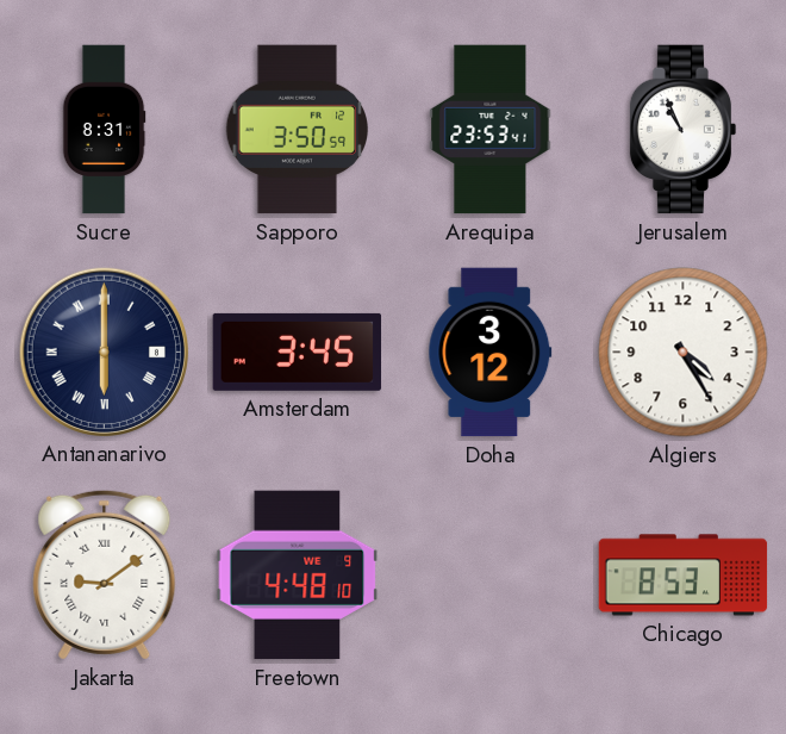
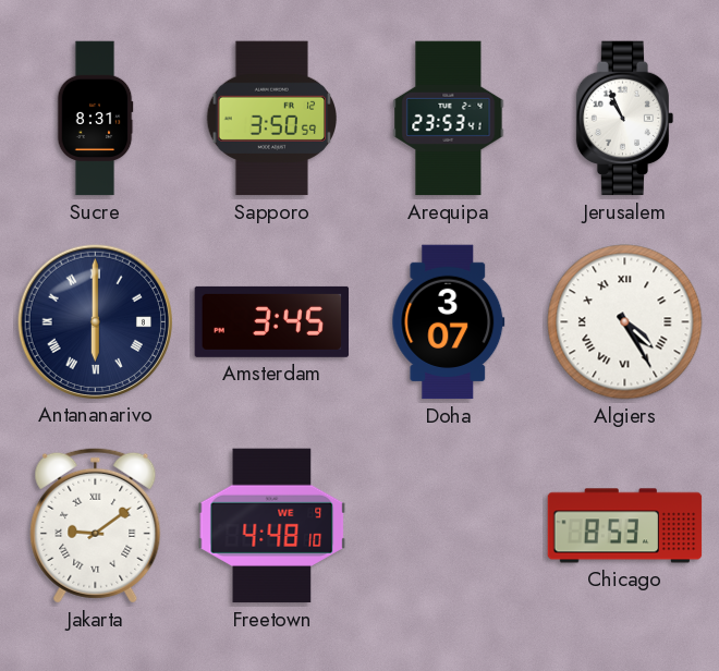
Doha: 3:12 -> 3:07
Algiers numerals: Arabic -> Roman
